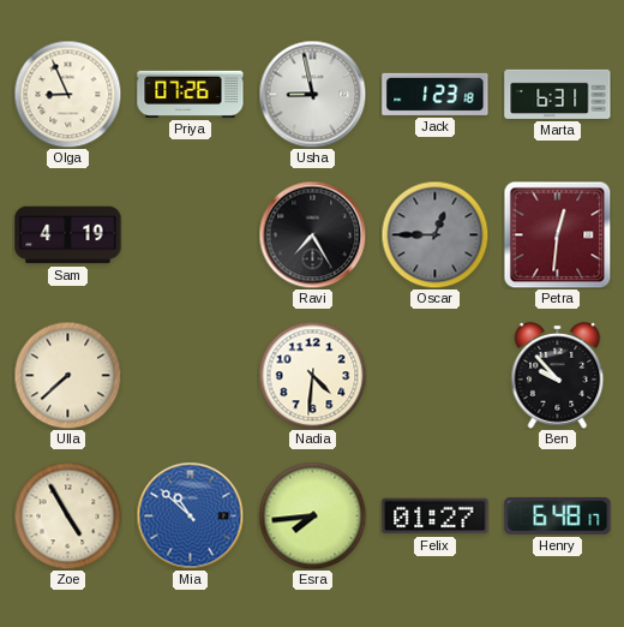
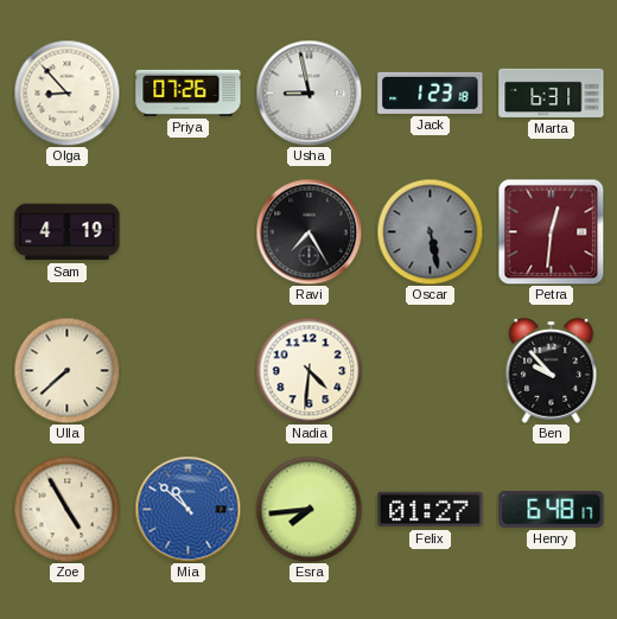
Olga: 8:56 -> 8:53
Oscar: 12:45 -> 5:28
